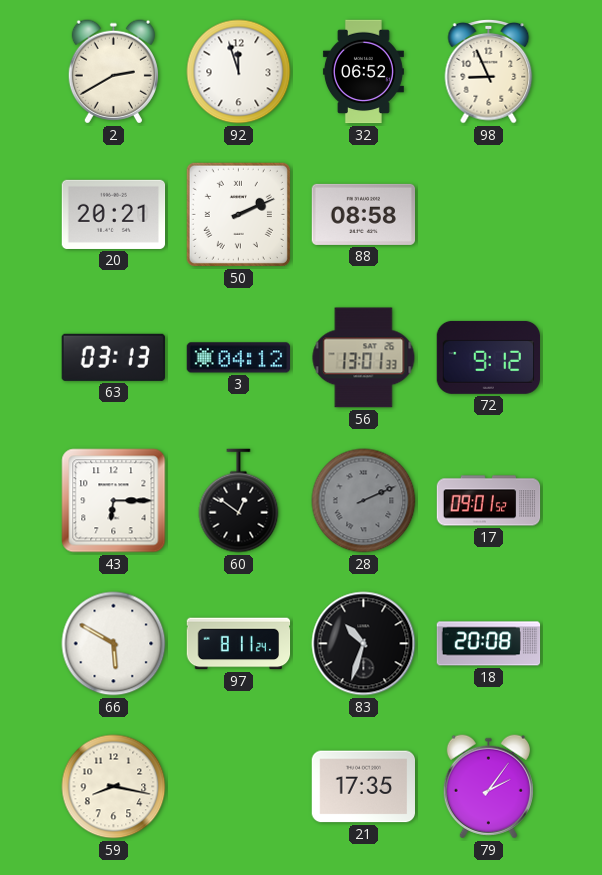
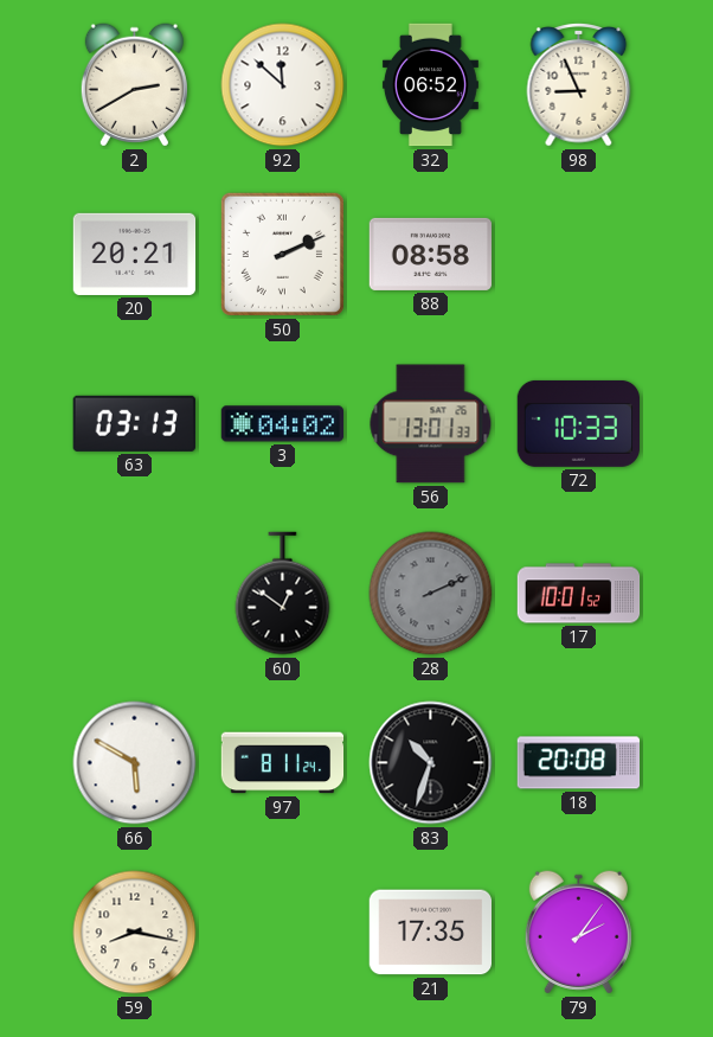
92: 11:57 -> 11:52
3: 04:12 -> 04:02
72: 9:12 -> 10:33
43: 6:15 -> none
17: 09:01 -> 10:01
